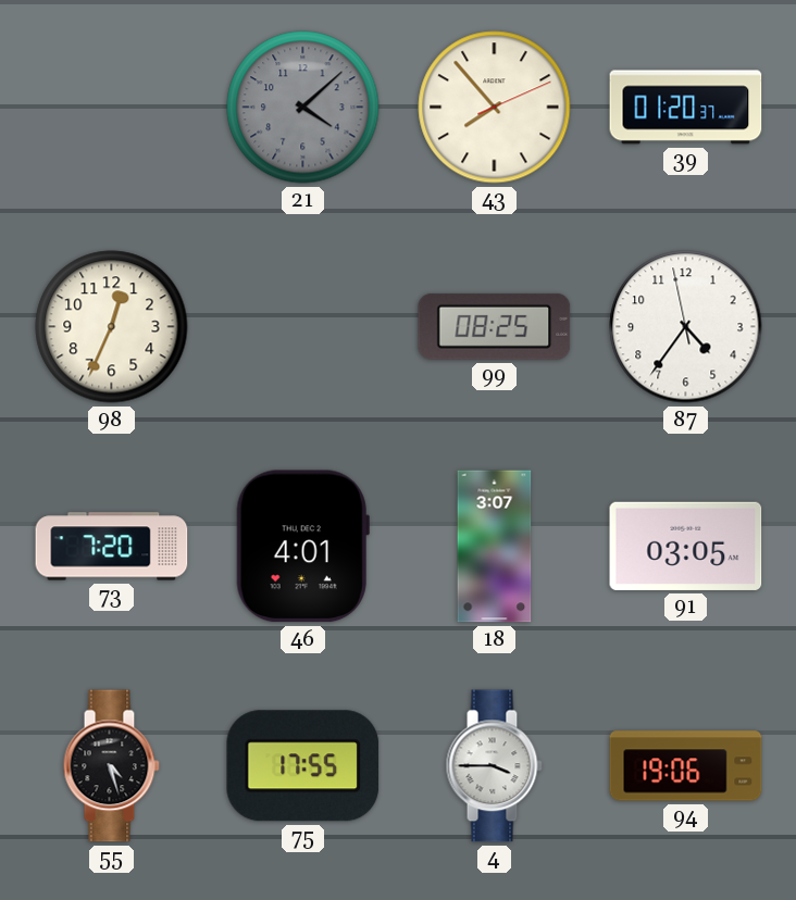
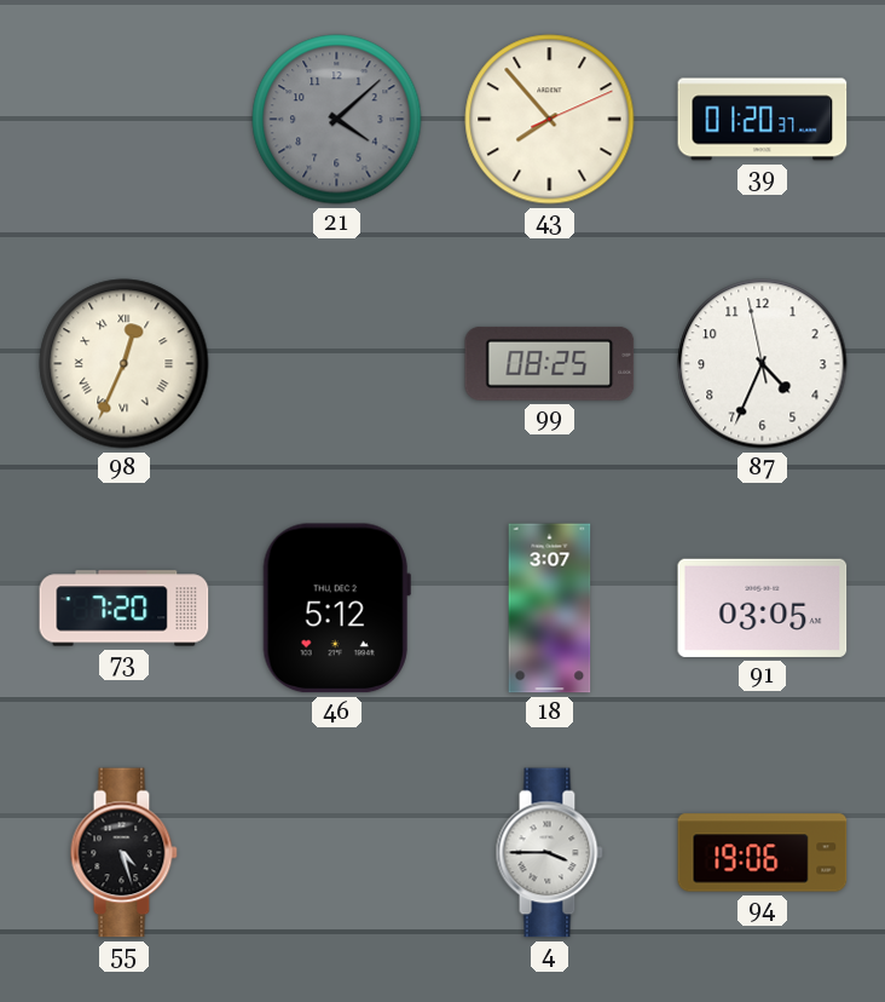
98 numerals: Arabic -> Roman
87: 4:35 -> 4:33
46: 4:01 -> 5:12
75: 17:55 -> none
